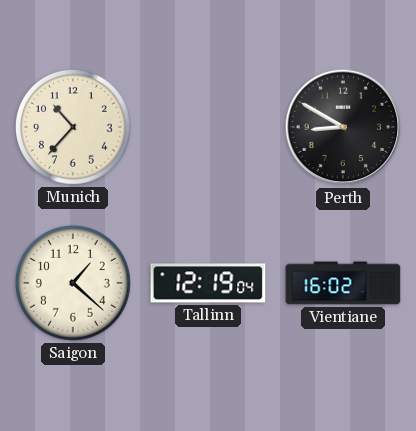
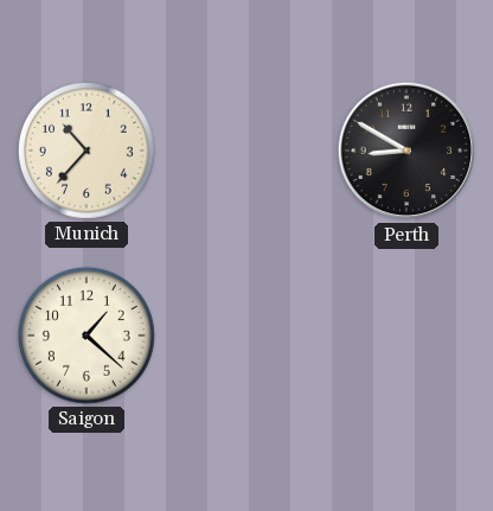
Tallinn: 12:19 -> none
Vientiane: 16:02 -> none
